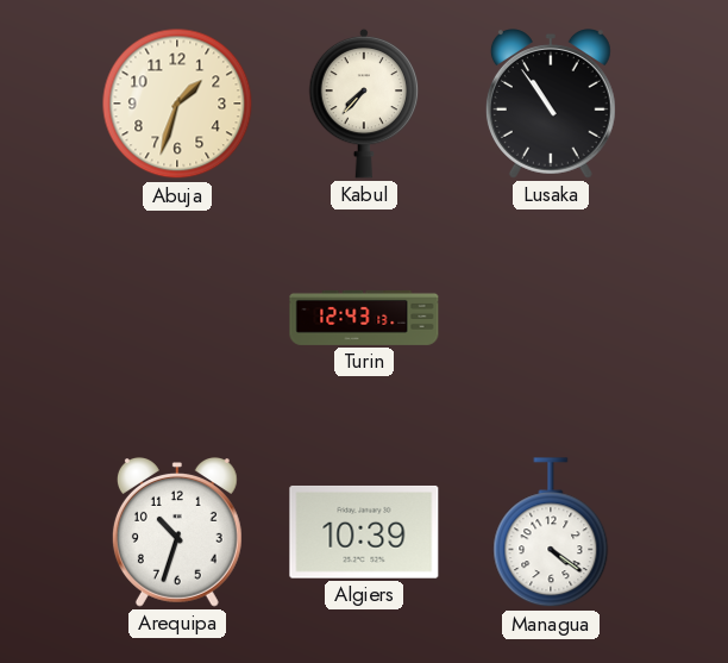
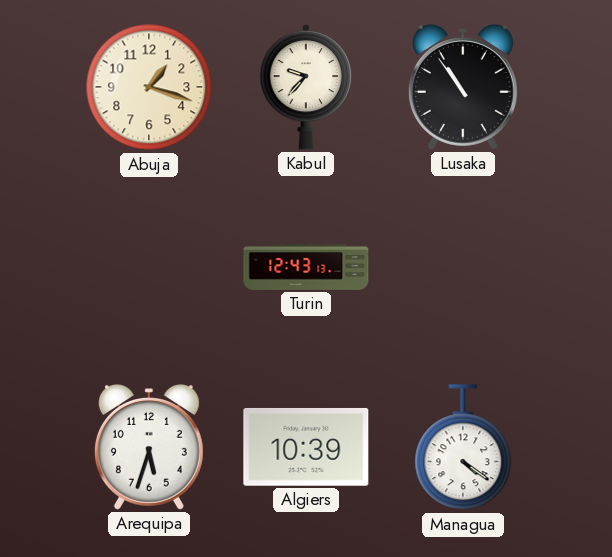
Abuja: 1:33 -> 1:18
Kabul: 7:37 -> 9:37
Arequipa: 10:33 -> 5:33
